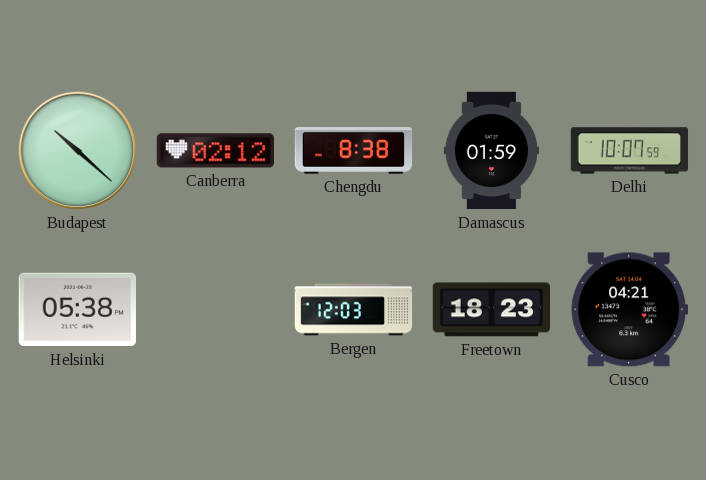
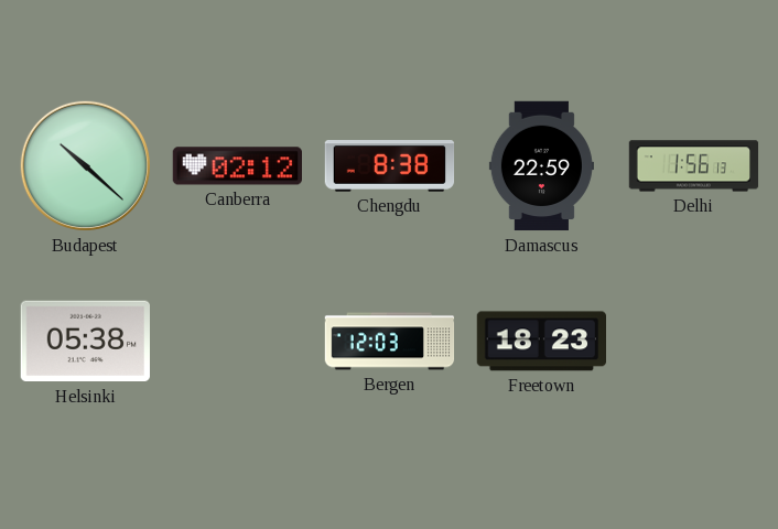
Damascus: 01:59 -> 22:59
Delhi: 10:07 -> 1:56
Cusco: 04:21 -> none
